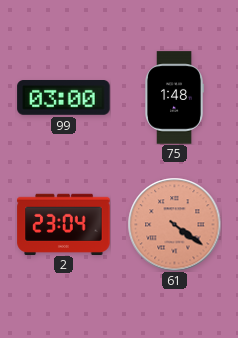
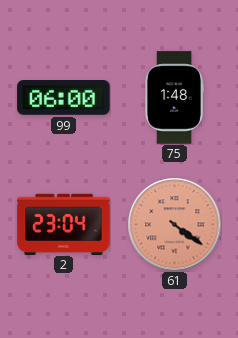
99: 03:00 -> 06:00
